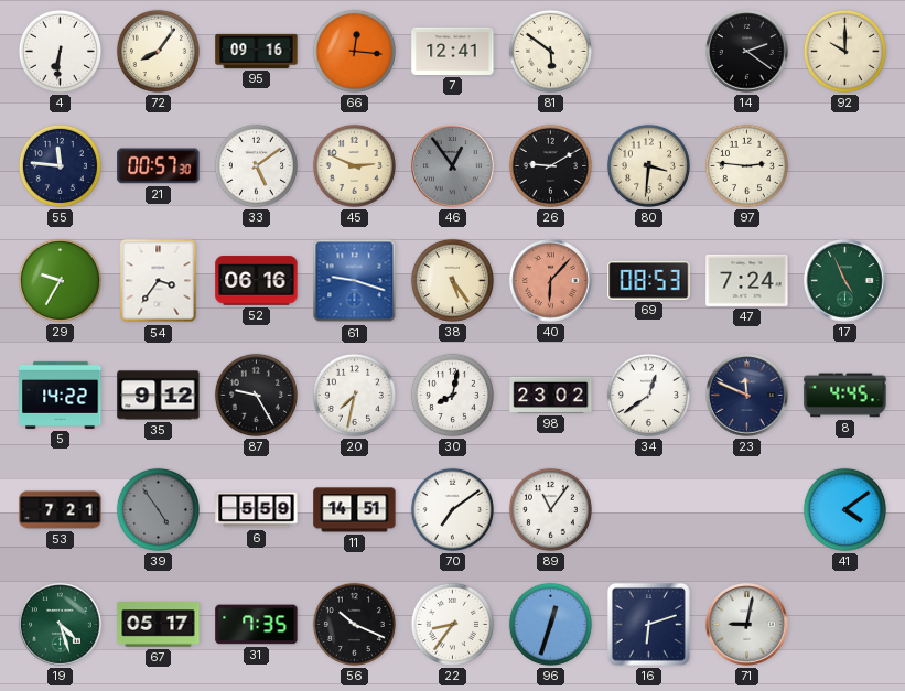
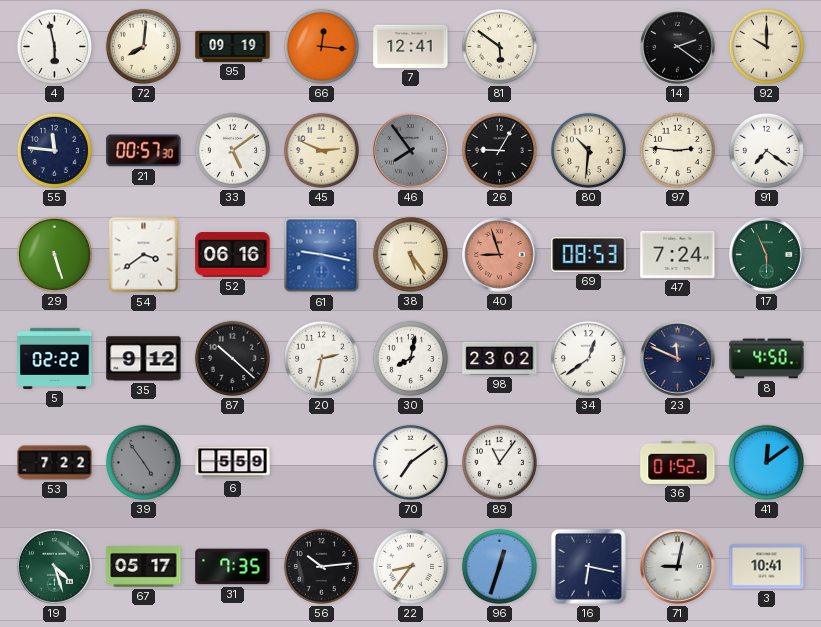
4: 6:31 -> 5:58
72: 8:06 -> 8:01
95: 09:16 -> 09:19
46: 12:54 -> 7:54
26: 9:10 -> 9:05
80: 3:31 -> 10:31
91: none -> 7:21
29: 9:35 -> 5:27
54: 3:36 -> 3:39
61: 9:18 -> 9:17
40: 6:07 -> 8:57
17: 4:56 -> 5:56
5: 14:22 -> 02:22
87: 9:25 -> 10:22
20: 7:32 -> 2:32
8: 4:45 -> 4:50
53: 7:21 -> 7:22
11: 14:51 -> none
36: none -> 01:52
41: 4:09 -> 12:09
56: 10:19 -> 10:14
16: 6:12 -> 6:17
3: none -> 10:41
